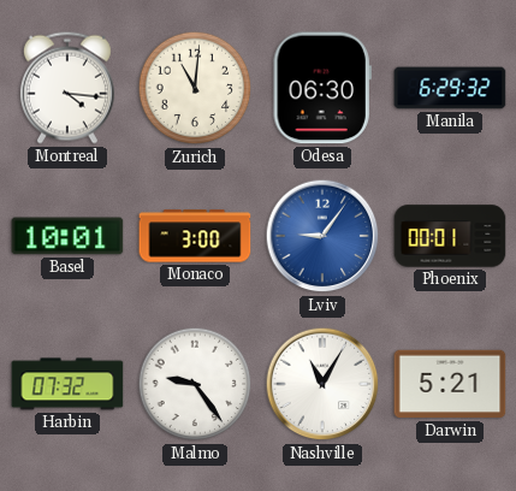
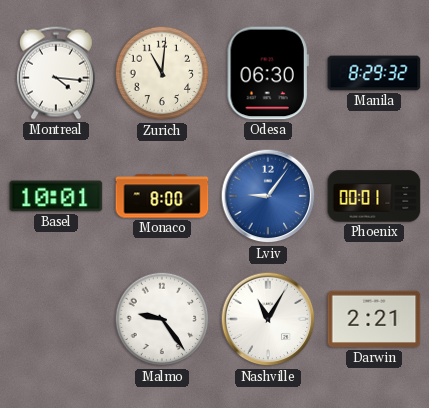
Manila: 6:29 -> 8:29
Monaco: 3:00 -> 8:00
Harbin: 07:32 -> none
Darwin: 5:21 -> 2:21
